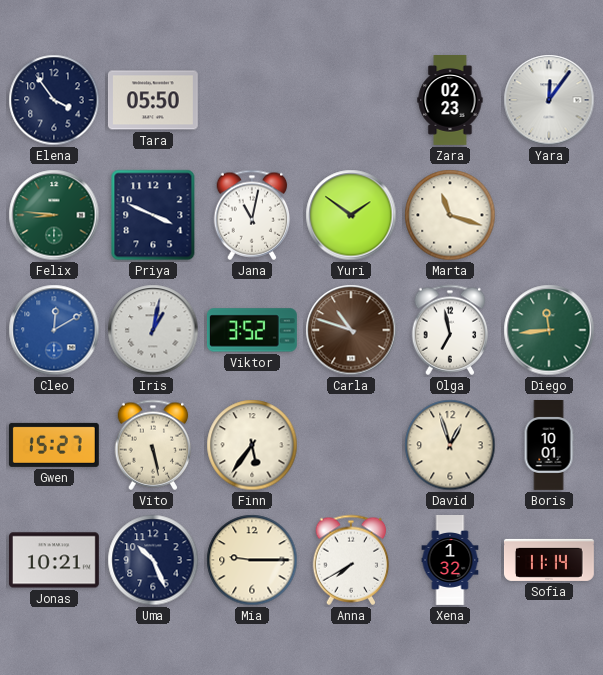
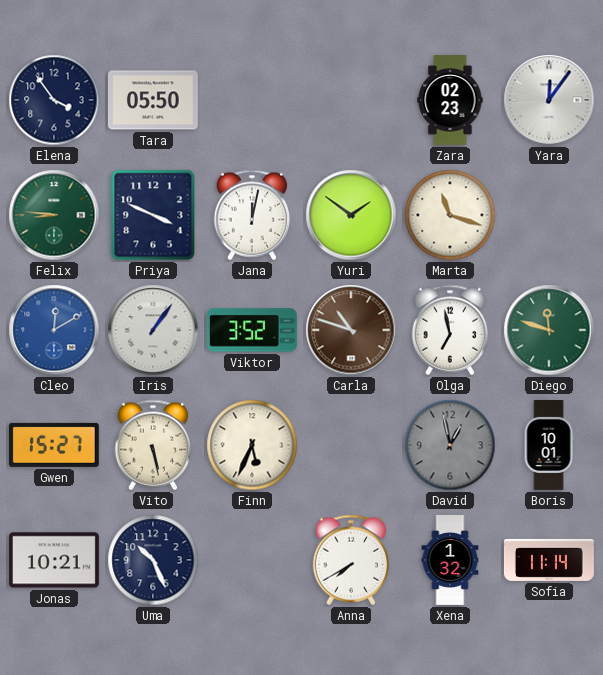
Jana: 11:02 -> 12:02
Iris: 1:02 -> 1:06
Diego: 11:44 -> 11:48
Finn: 5:36 -> 5:34
David: 12:57 -> 12:58
David dial: cream -> grey
Mia: 9:15 -> none
